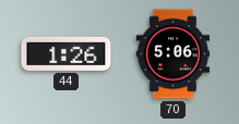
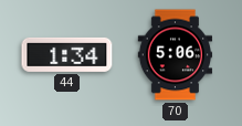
44: 1:26 -> 1:34
